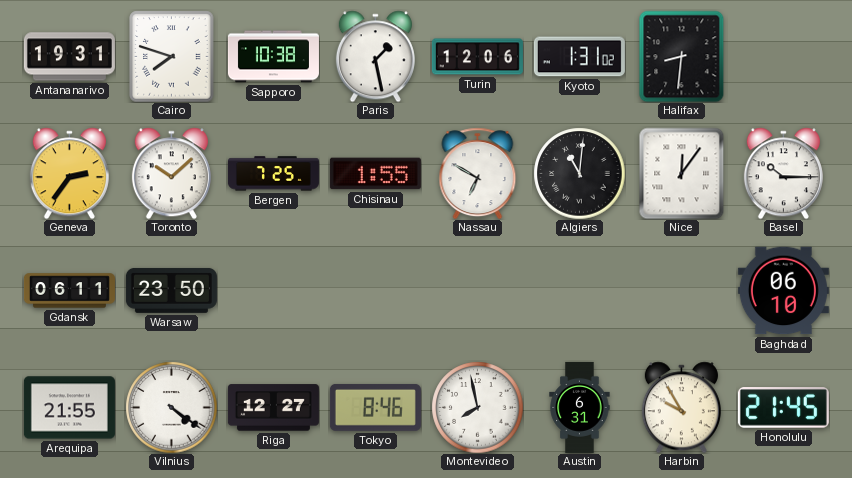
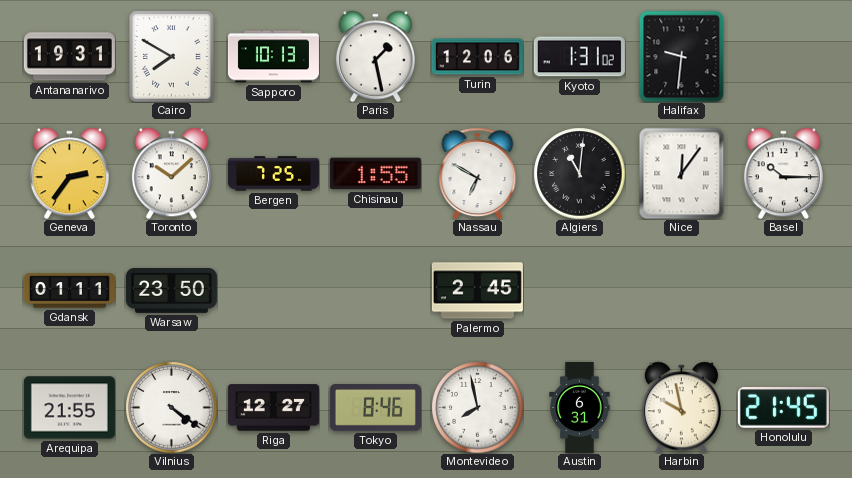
Cairo: 7:48 -> 7:50
Sapporo: 10:38 -> 10:13
Halifax: 8:31 -> 9:31
Gdansk: 06:11 -> 01:11
Palermo: none -> 2:45
Baghdad: 06:10 -> none
Harbin: 9:55 -> 9:58
